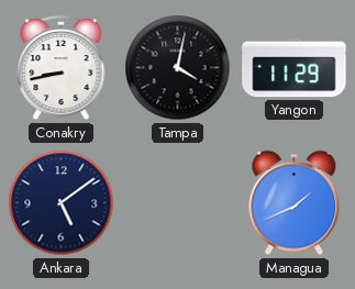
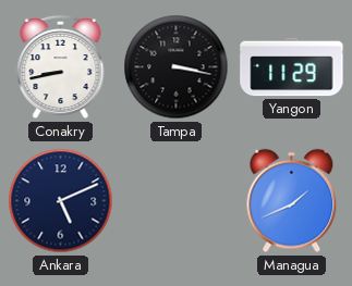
Tampa: 4:02 -> 3:17
Ankara: 5:09 -> 5:11
